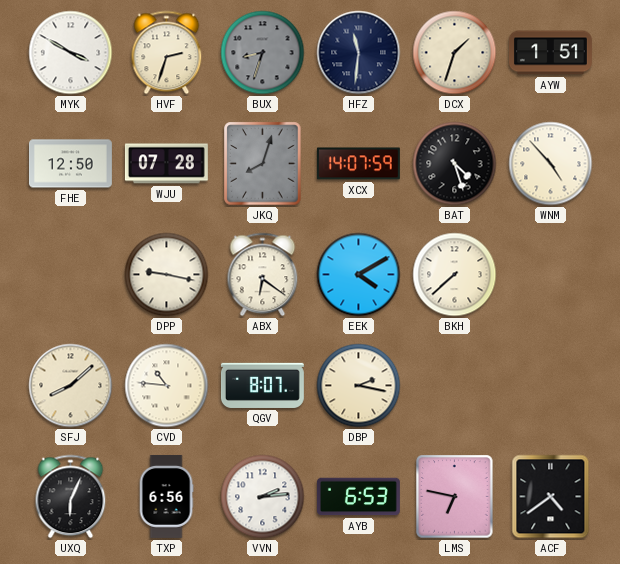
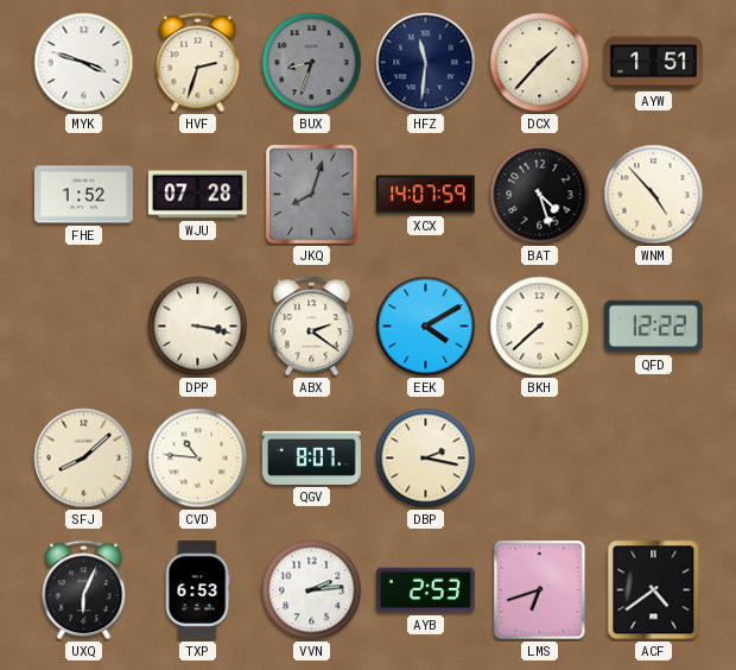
MYK: 3:50 -> 3:48
DCX: 1:33 -> 1:37
FHE: 12:50 -> 1:52
DPP: 9:17 -> 3:17
ABX: 6:21 -> 2:21
QFD: none -> 12:22
TXP: 6:56 -> 6:53
AYB: 6:53 -> 2:53
LMS: 6:47 -> 6:42
